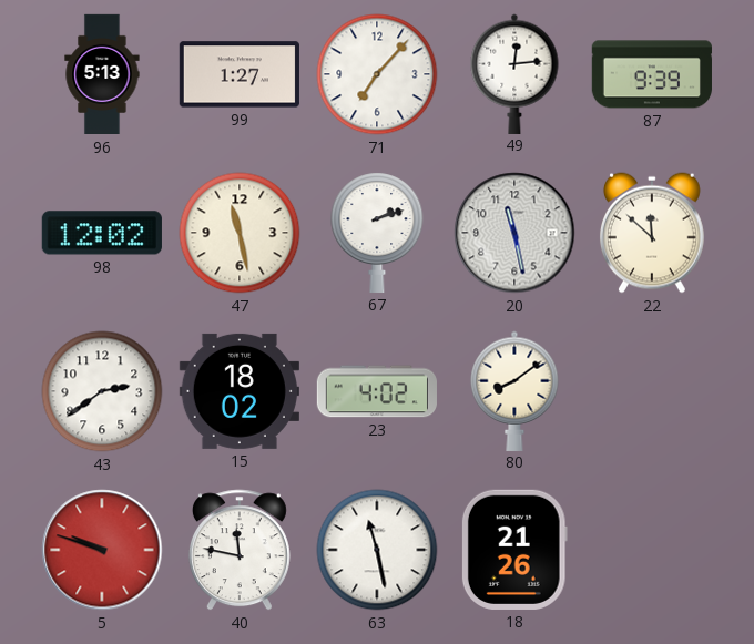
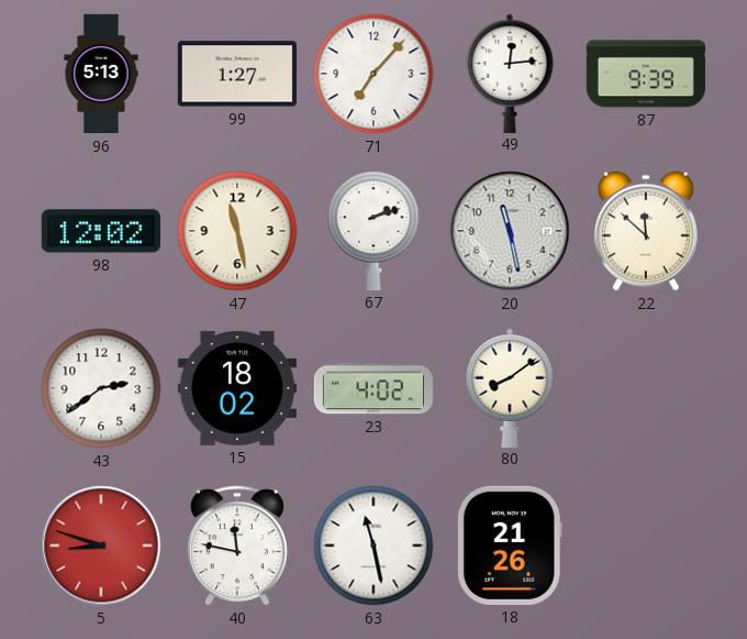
5: 9:48 -> 8:48
